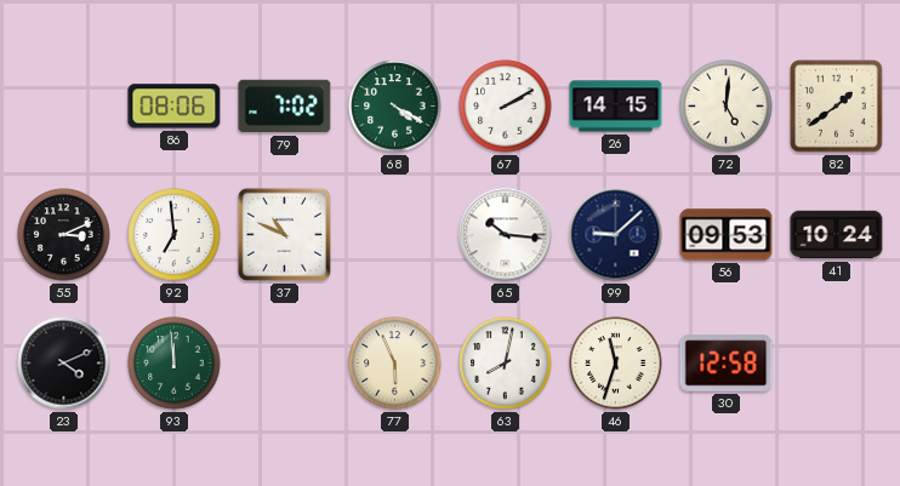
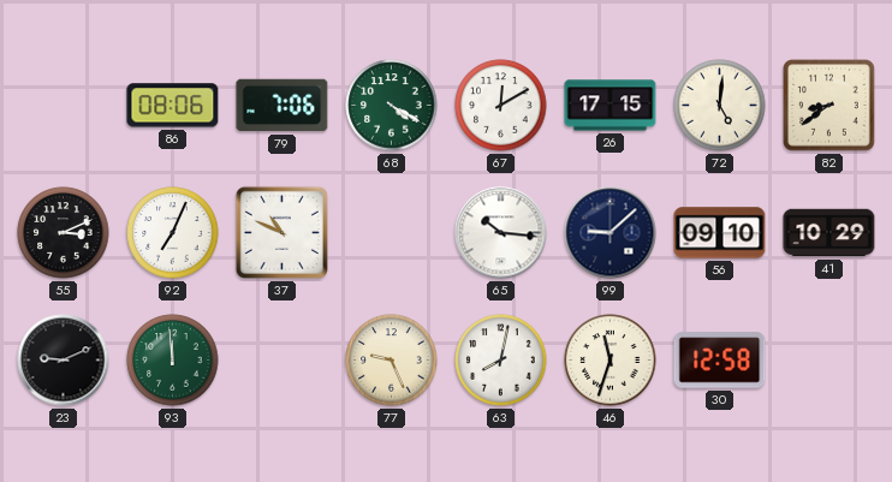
79: 7:02 -> 7:06
67: 2:10 -> 12:10
26: 14:15 -> 17:15
82: 1:39 -> 8:39
92: 6:59 -> 7:04
56: 09:53 -> 09:10
41: 10:24 -> 10:29
23: 4:11 -> 9:11
77: 5:56 -> 9:26
